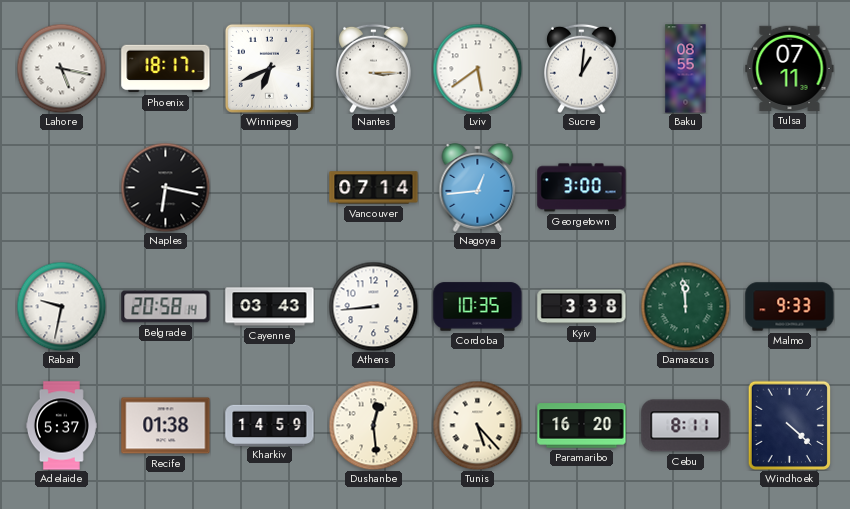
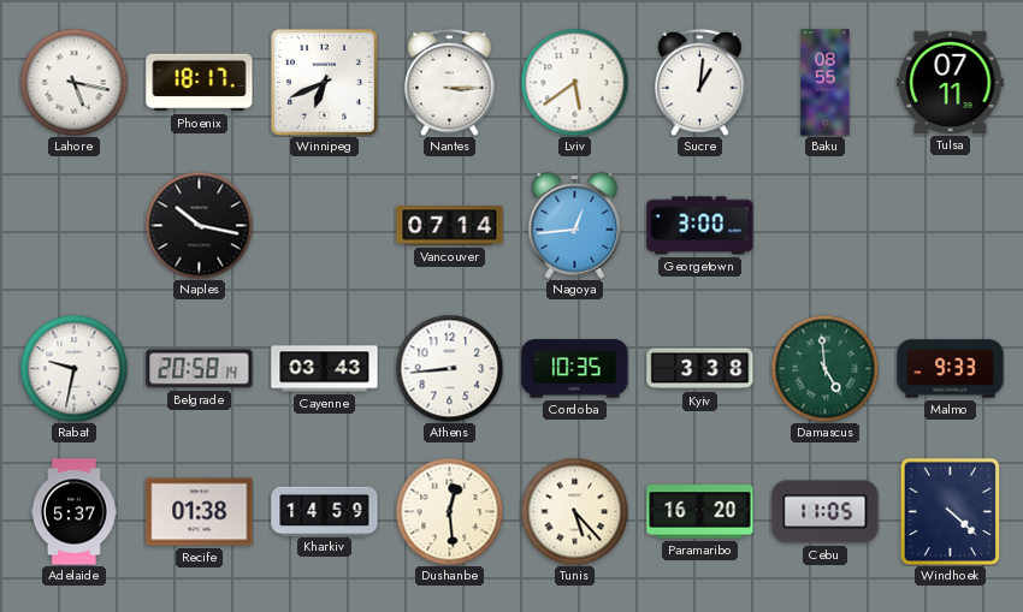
Naples: 6:17 -> 10:17
Damascus: 11:59 -> 4:59
Cebu: 8:11 -> 11:05
